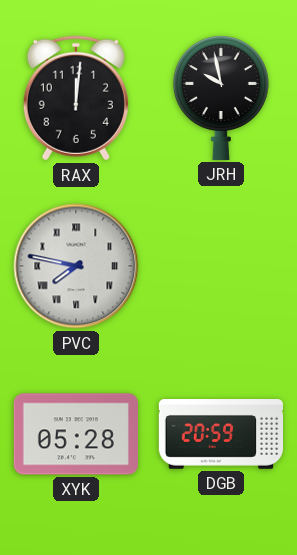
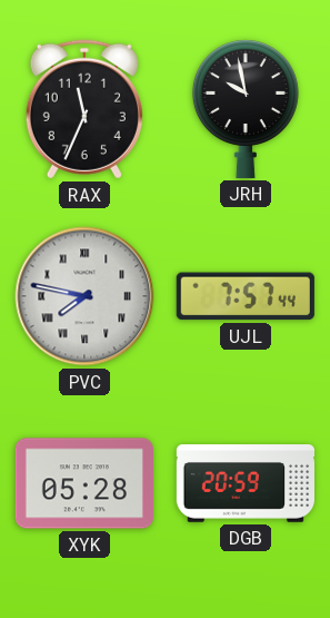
RAX: 12:01 -> 11:34
UJL: none -> 7:57
